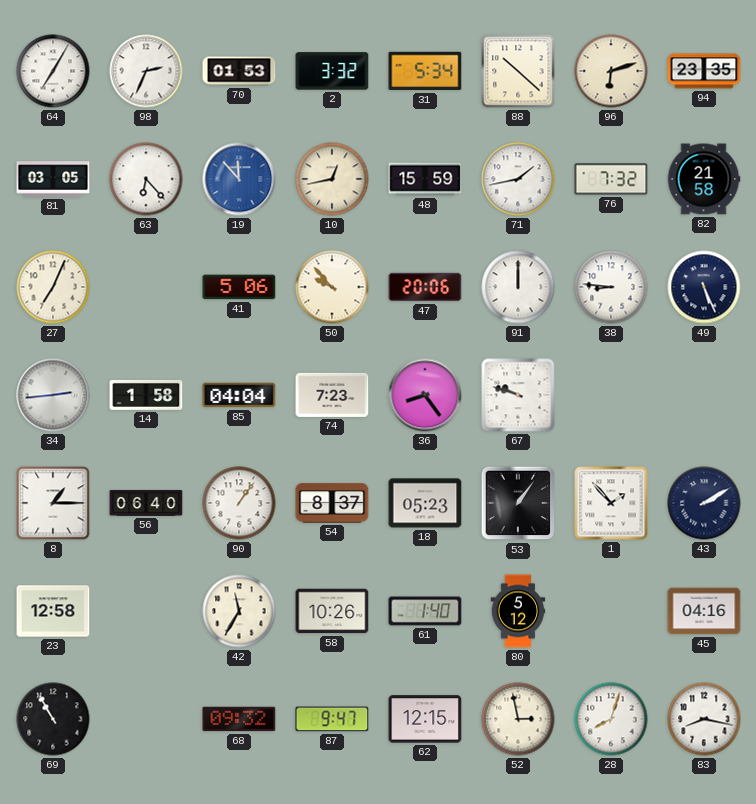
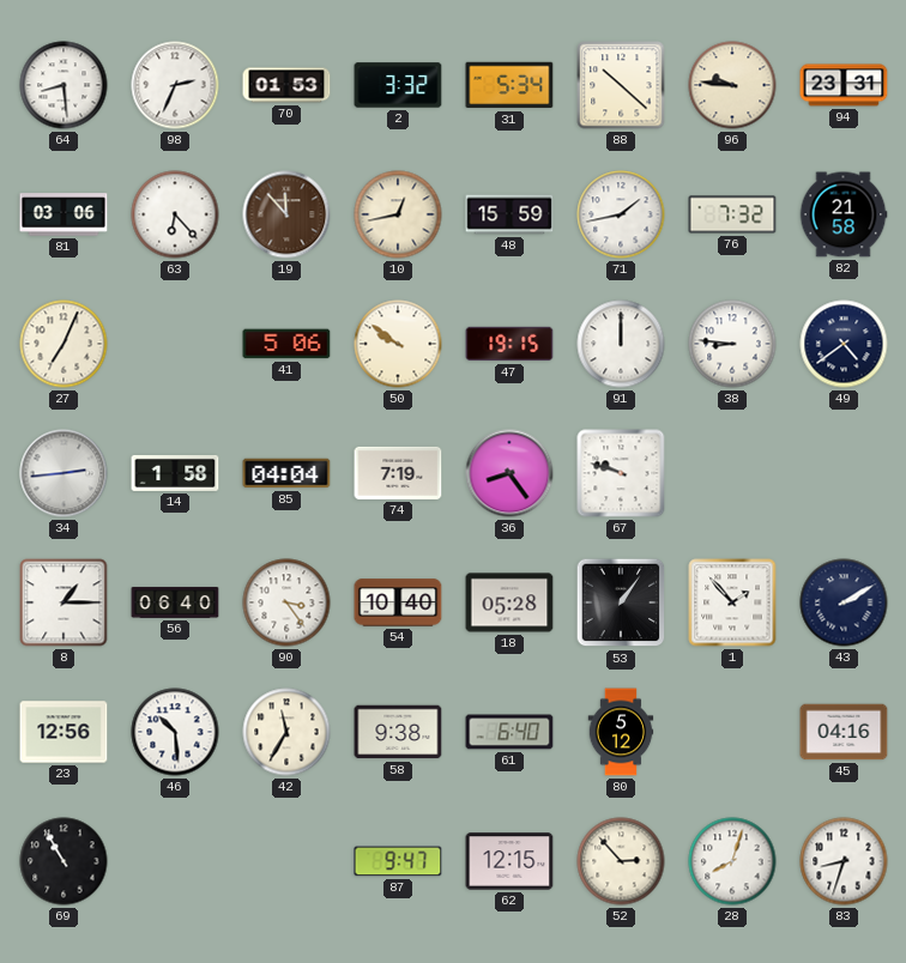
64: 7:05 -> 8:29
96: 6:12 -> 9:46
94: 23:35 -> 23:31
81: 03:05 -> 03:06
19 dial: blue -> brown
50: 9:53 -> 9:51
47: 20:06 -> 19:15
49: 5:26 -> 4:39
74: 7:23 -> 7:19
90: 1:06 -> 3:24
54: 8:37 -> 10:40
18: 05:23 -> 05:28
23: 12:58 -> 12:56
46: none -> 10:29
58: 10:26 -> 9:38
61: 1:40 -> 6:40
68: 09:32 -> none
52: 2:58 -> 2:53
83: 8:17 -> 8:33
